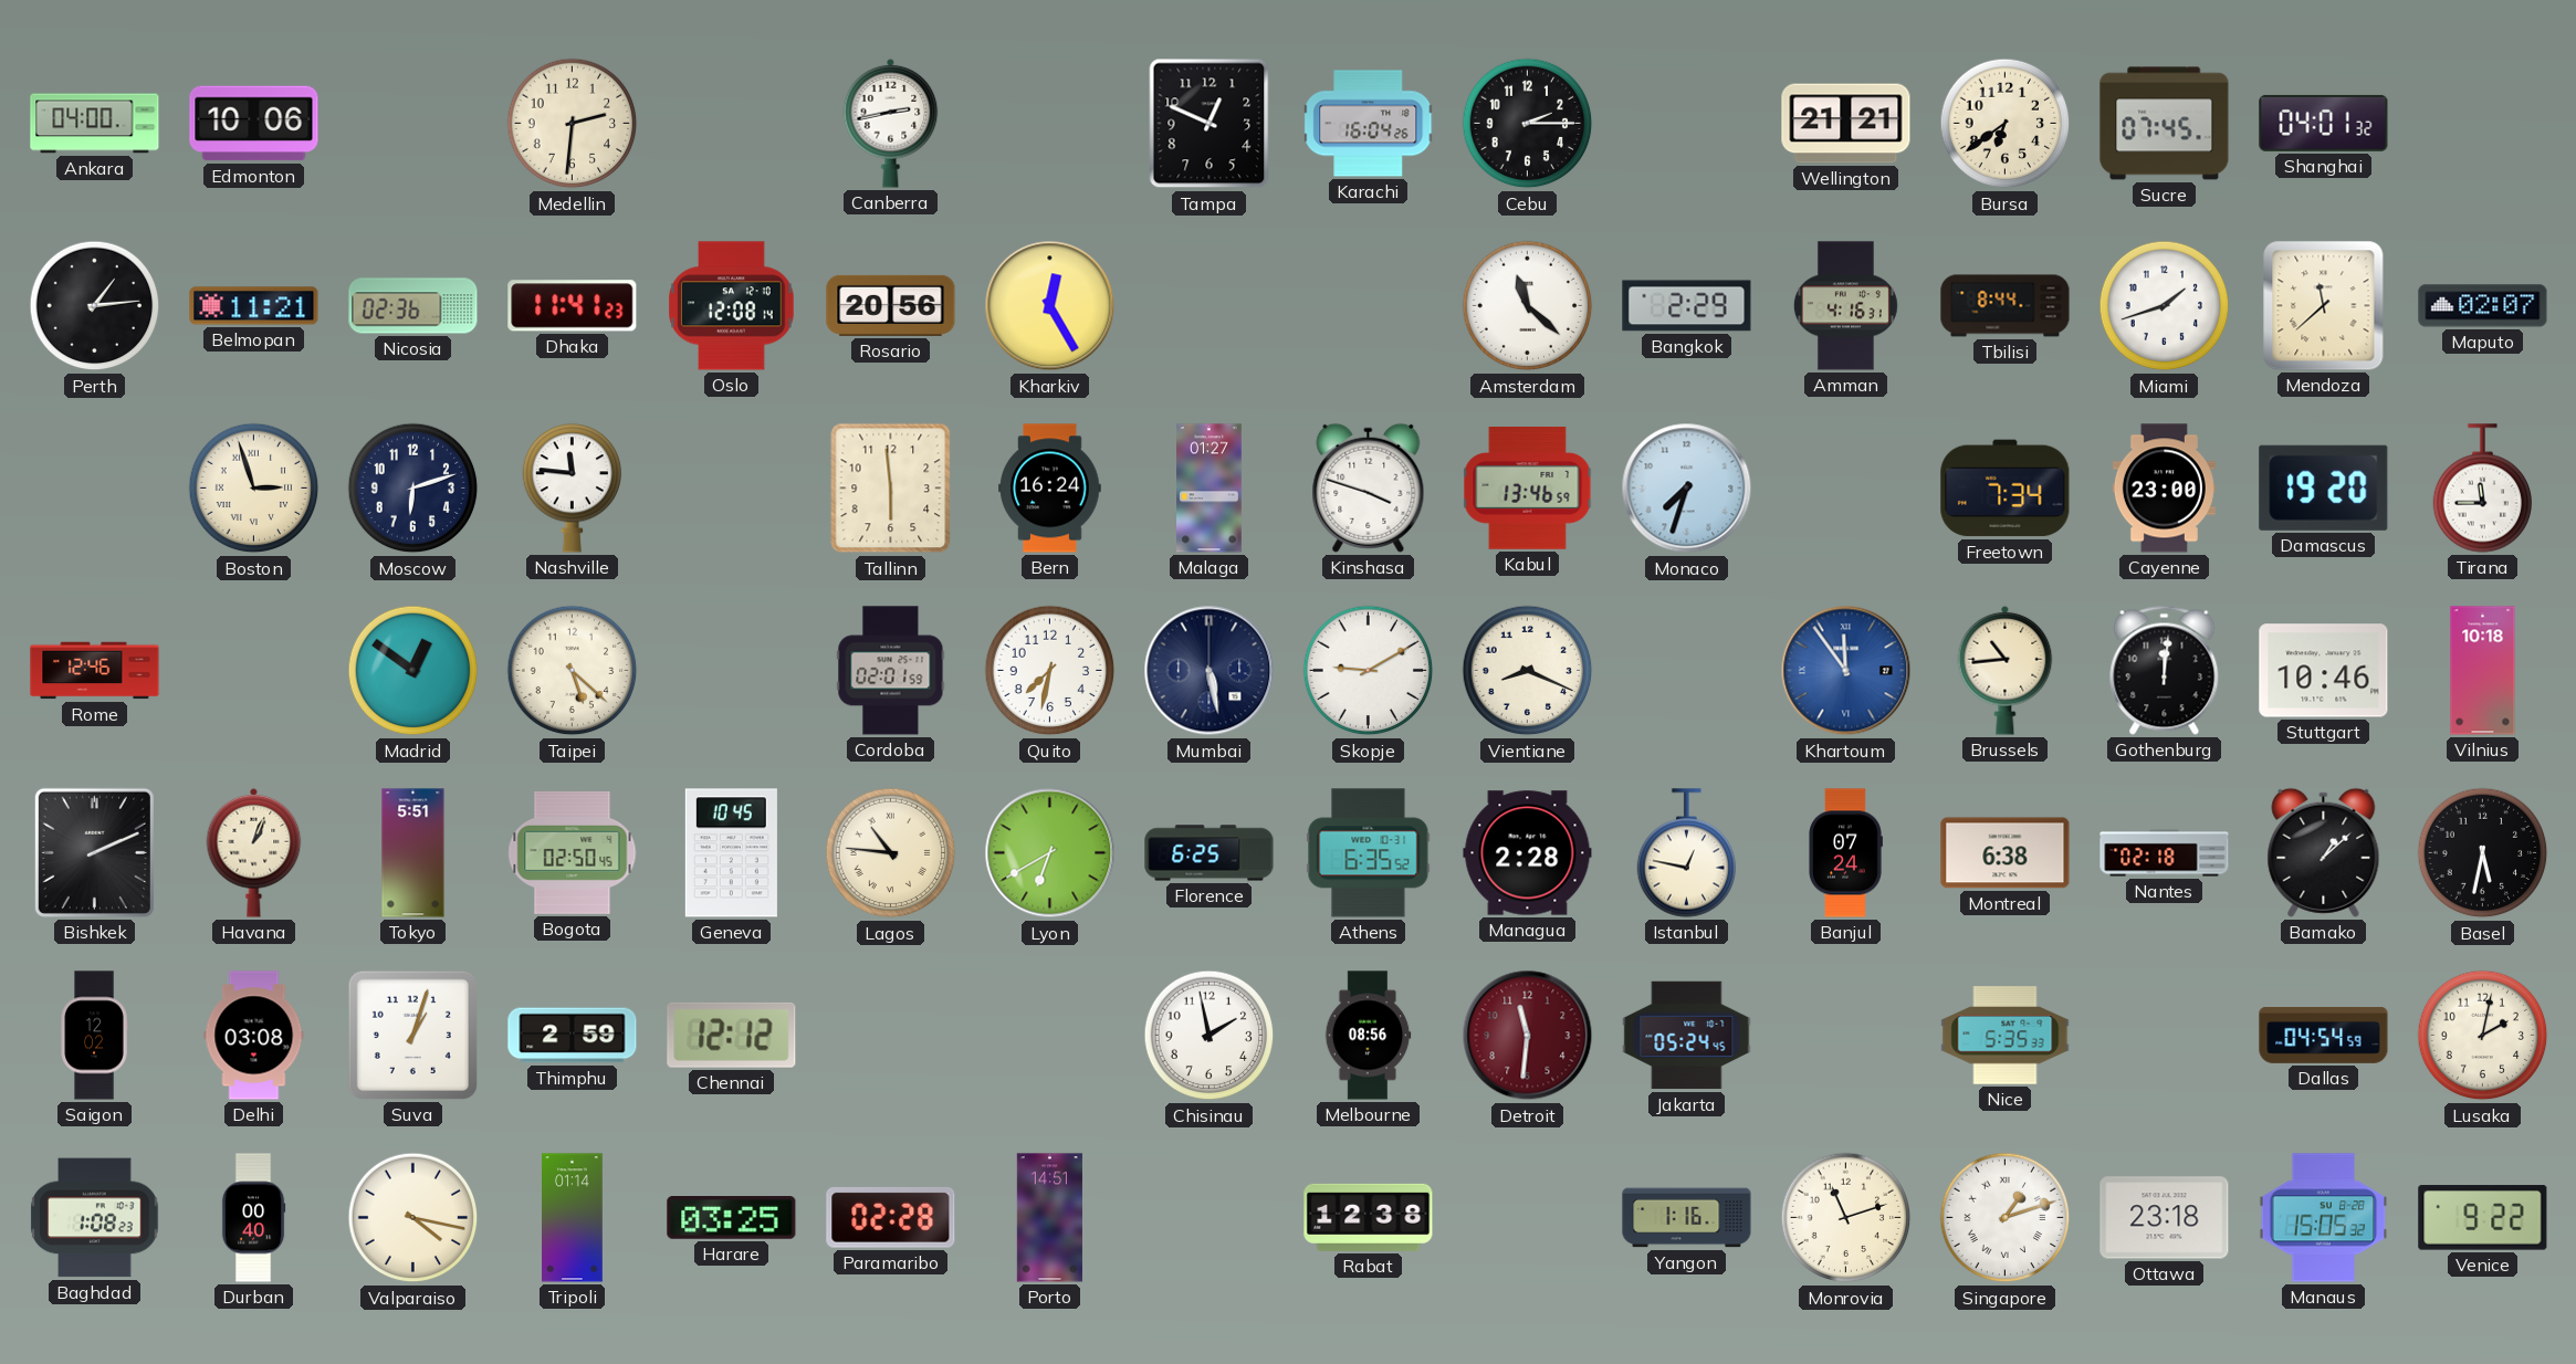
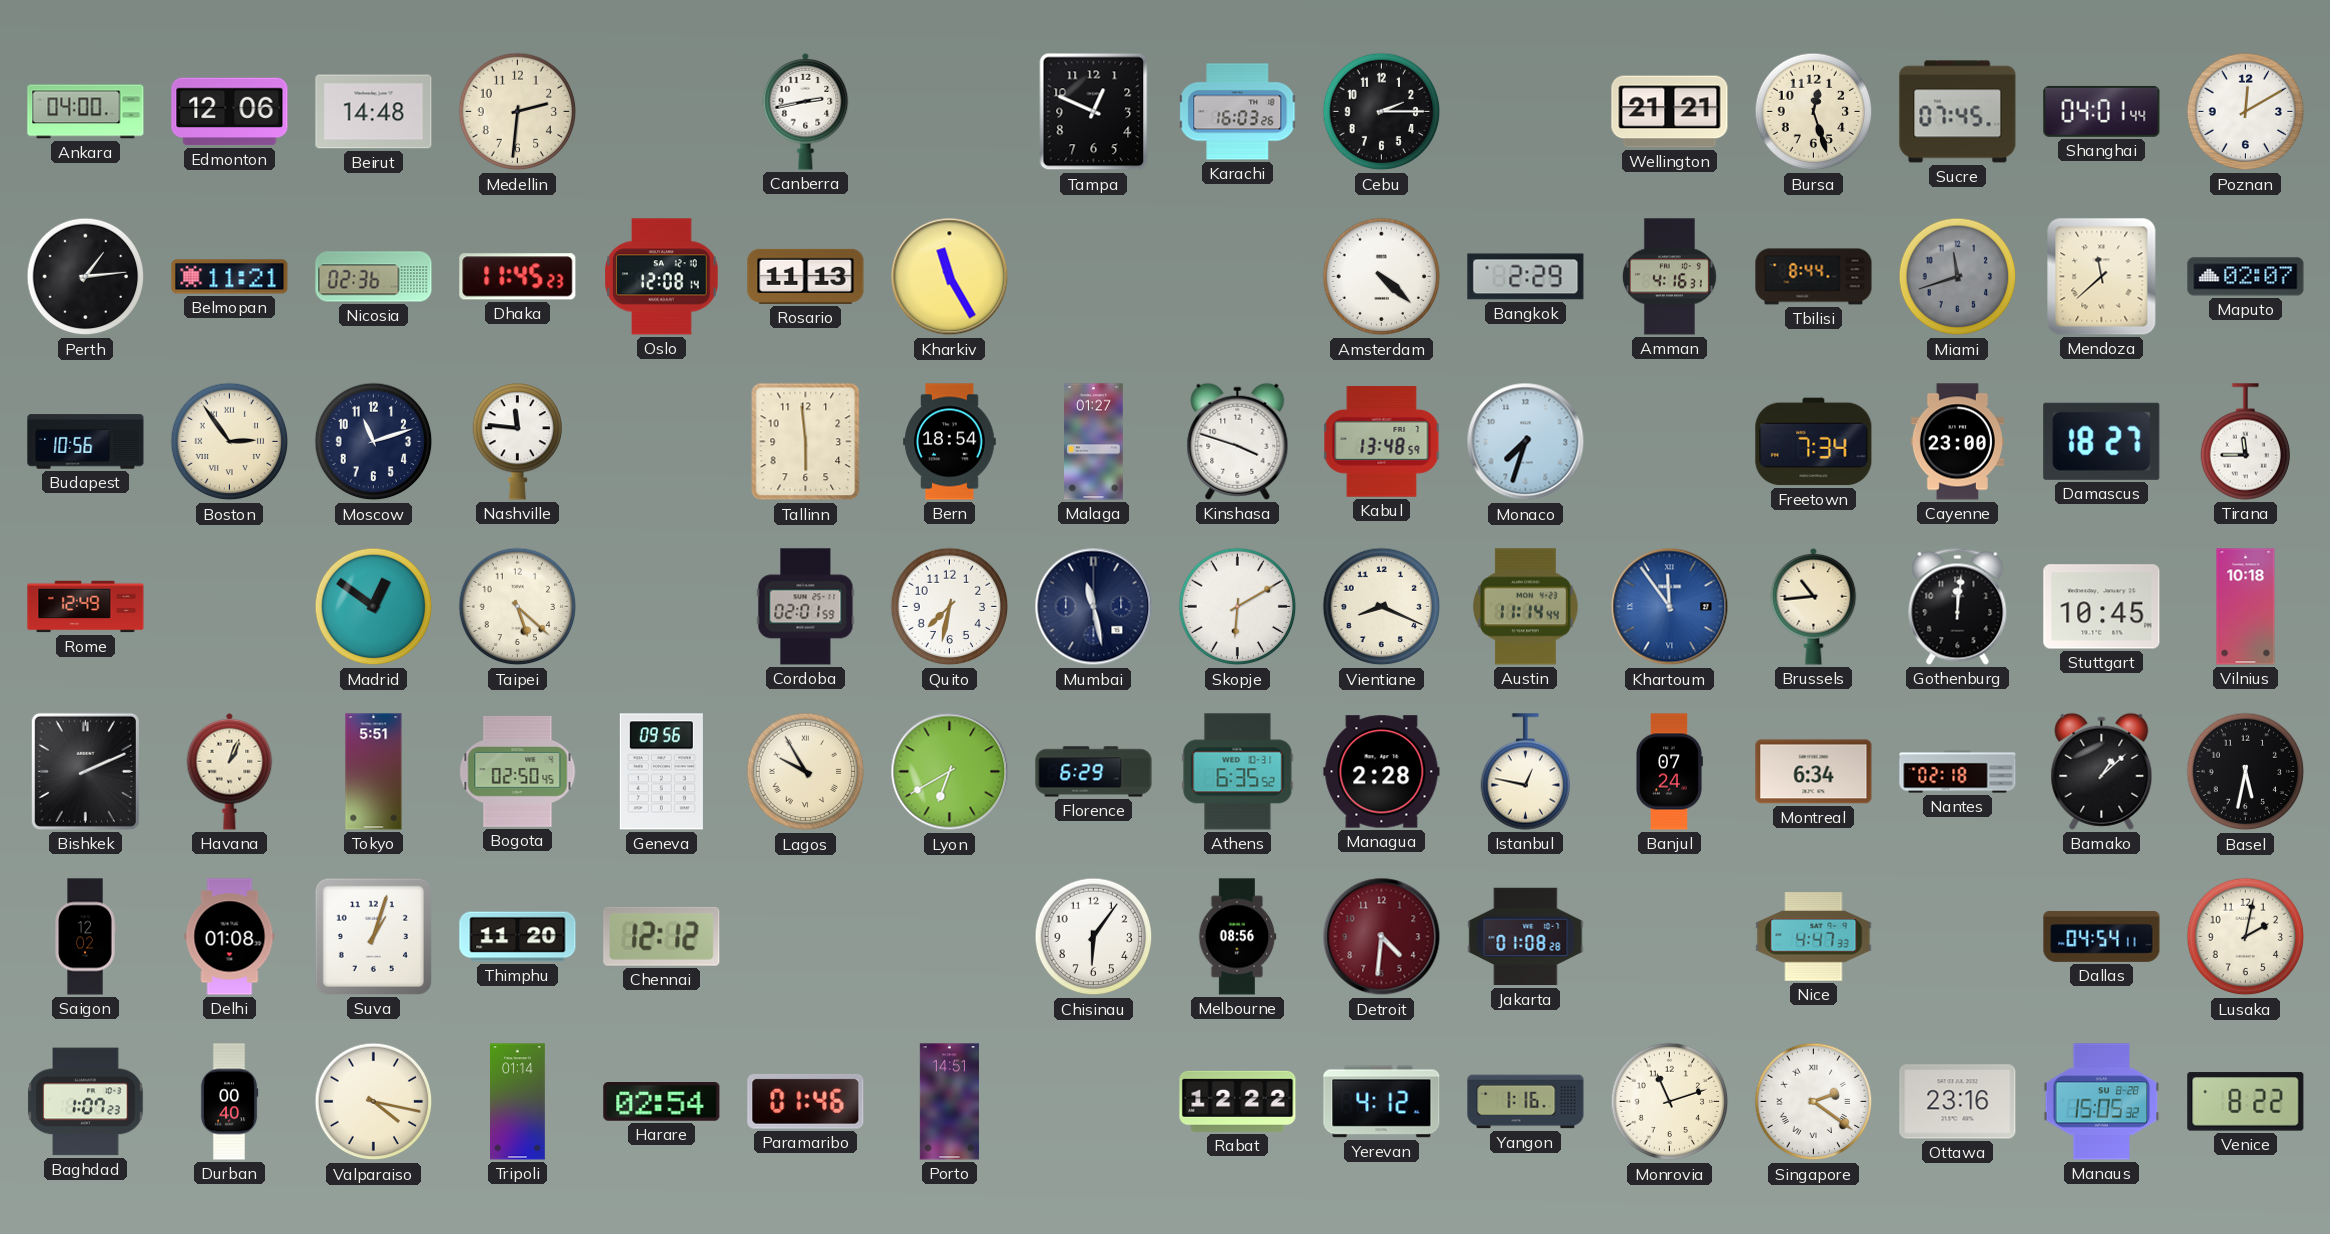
Edmonton: 10:06 -> 12:06
Beirut: none -> 14:48
Karachi: 16:04 -> 16:03
Bursa: 6:39 -> 12:27
Shanghai: 04:01:32 -> 04:01:44
Poznan: none -> 12:10
Dhaka: 11:41 -> 11:45
Rosario: 20:56 -> 11:13
Kharkiv: 12:25 -> 11:25
Amsterdam: 11:22 -> 4:22
Miami: 1:42 -> 11:42
Miami dial: white -> grey
Budapest: none -> 10:56
Boston: 2:57 -> 2:54
Moscow: 6:12 -> 11:12
Bern: 16:24 -> 18:54
Kabul: 13:46 -> 13:48
Damascus: 19:20 -> 18:27
Rome: 12:46 -> 12:49
Mumbai: 5:28 -> 11:28
Skopje: 9:10 -> 6:10
Austin: none -> 11:14
Stuttgart: 10:46 -> 10:45
Geneva: 10:45 -> 09:56
Lagos: 10:46 -> 9:55
Florence: 6:25 -> 6:29
Montreal: 6:38 -> 6:34
Delhi: 03:08 -> 01:08
Thimphu: 2:59 -> 11:20
Chisinau: 1:58 -> 6:06
Detroit: 11:31 -> 4:31
Jakarta: 05:24 -> 01:08
Nice: 5:35 -> 4:47
Dallas: 04:54:59 -> 04:54:11
Baghdad: 1:08 -> 1:07
Harare: 03:25 -> 02:54
Paramaribo: 02:28 -> 01:46
Rabat: 12:38 -> 12:22
Yerevan: none -> 4:12
Singapore: 1:12 -> 2:21
Ottawa: 23:18 -> 23:16
Venice: 9:22 -> 8:22
